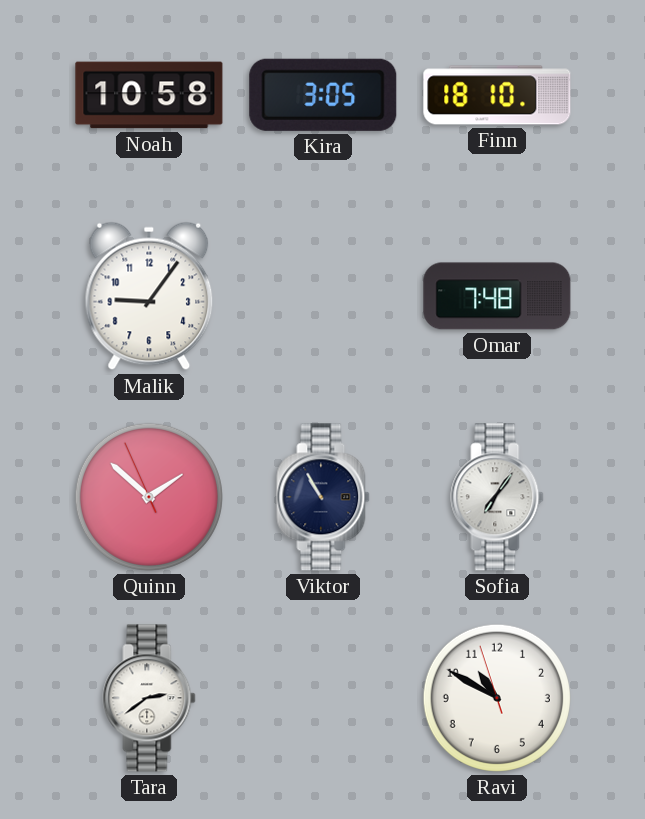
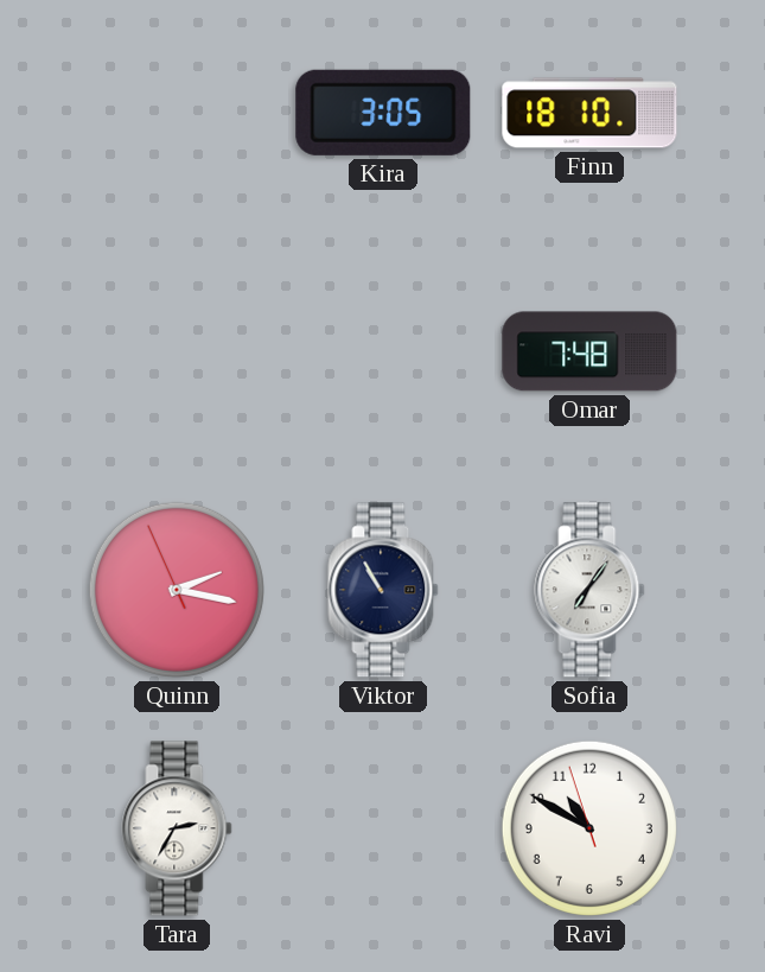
Noah: 10:58 -> none
Malik: 9:06 -> none
Quinn: 1:51 -> 2:16
Tara: 2:39 -> 2:35
